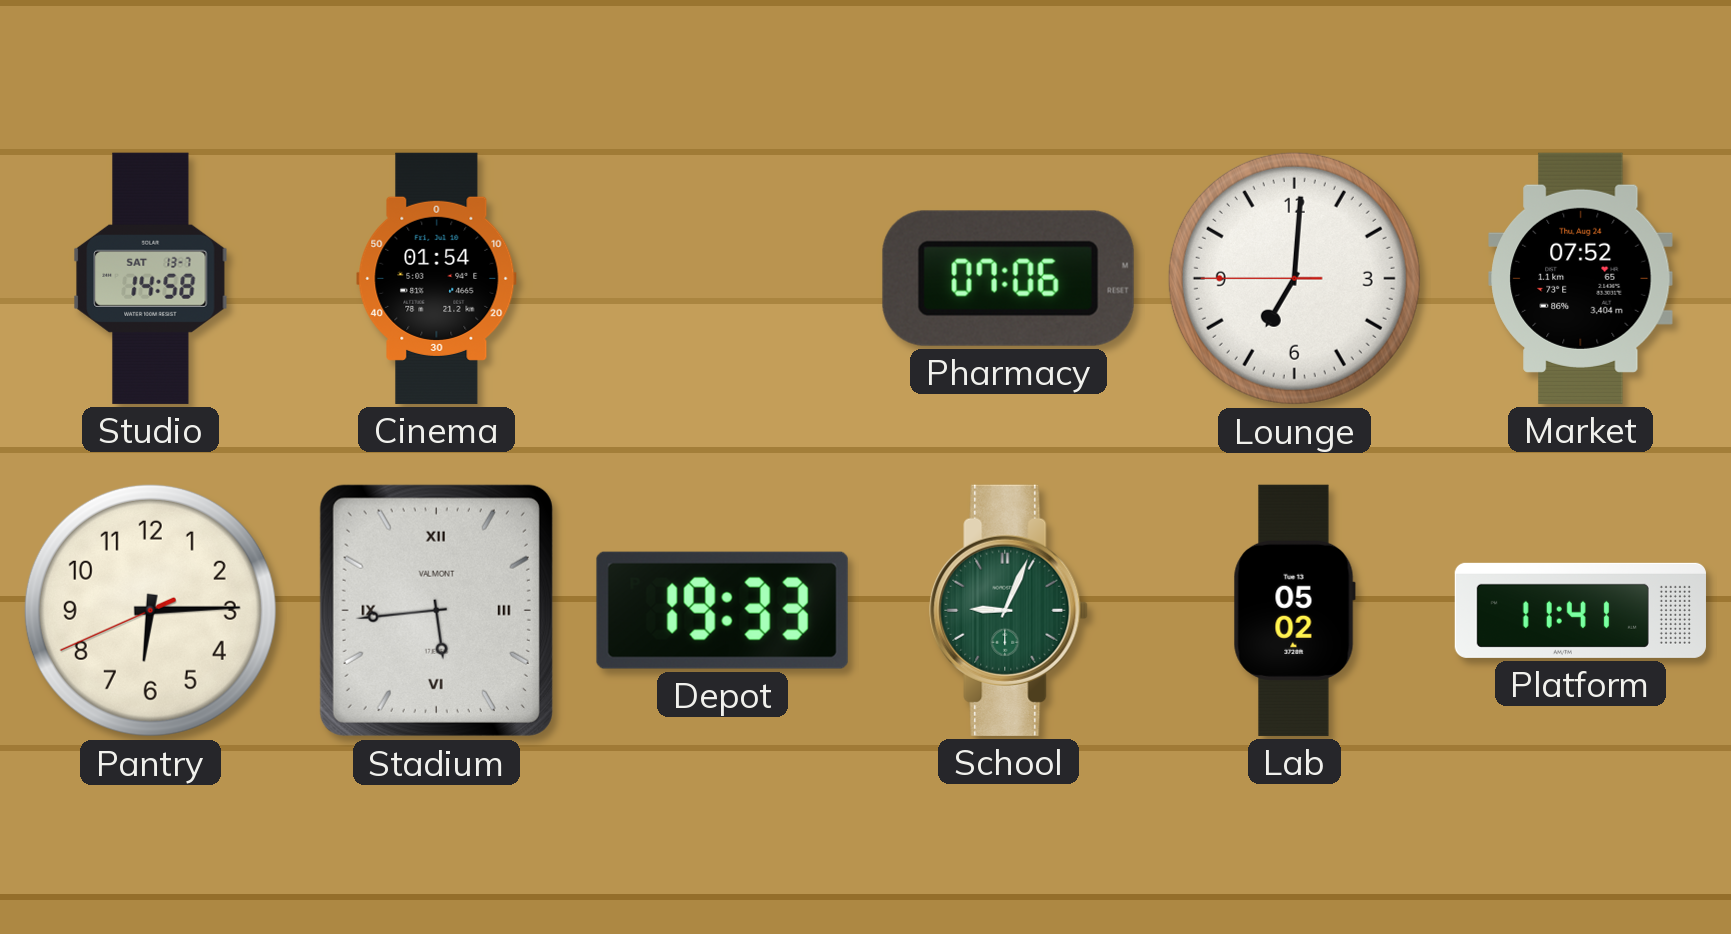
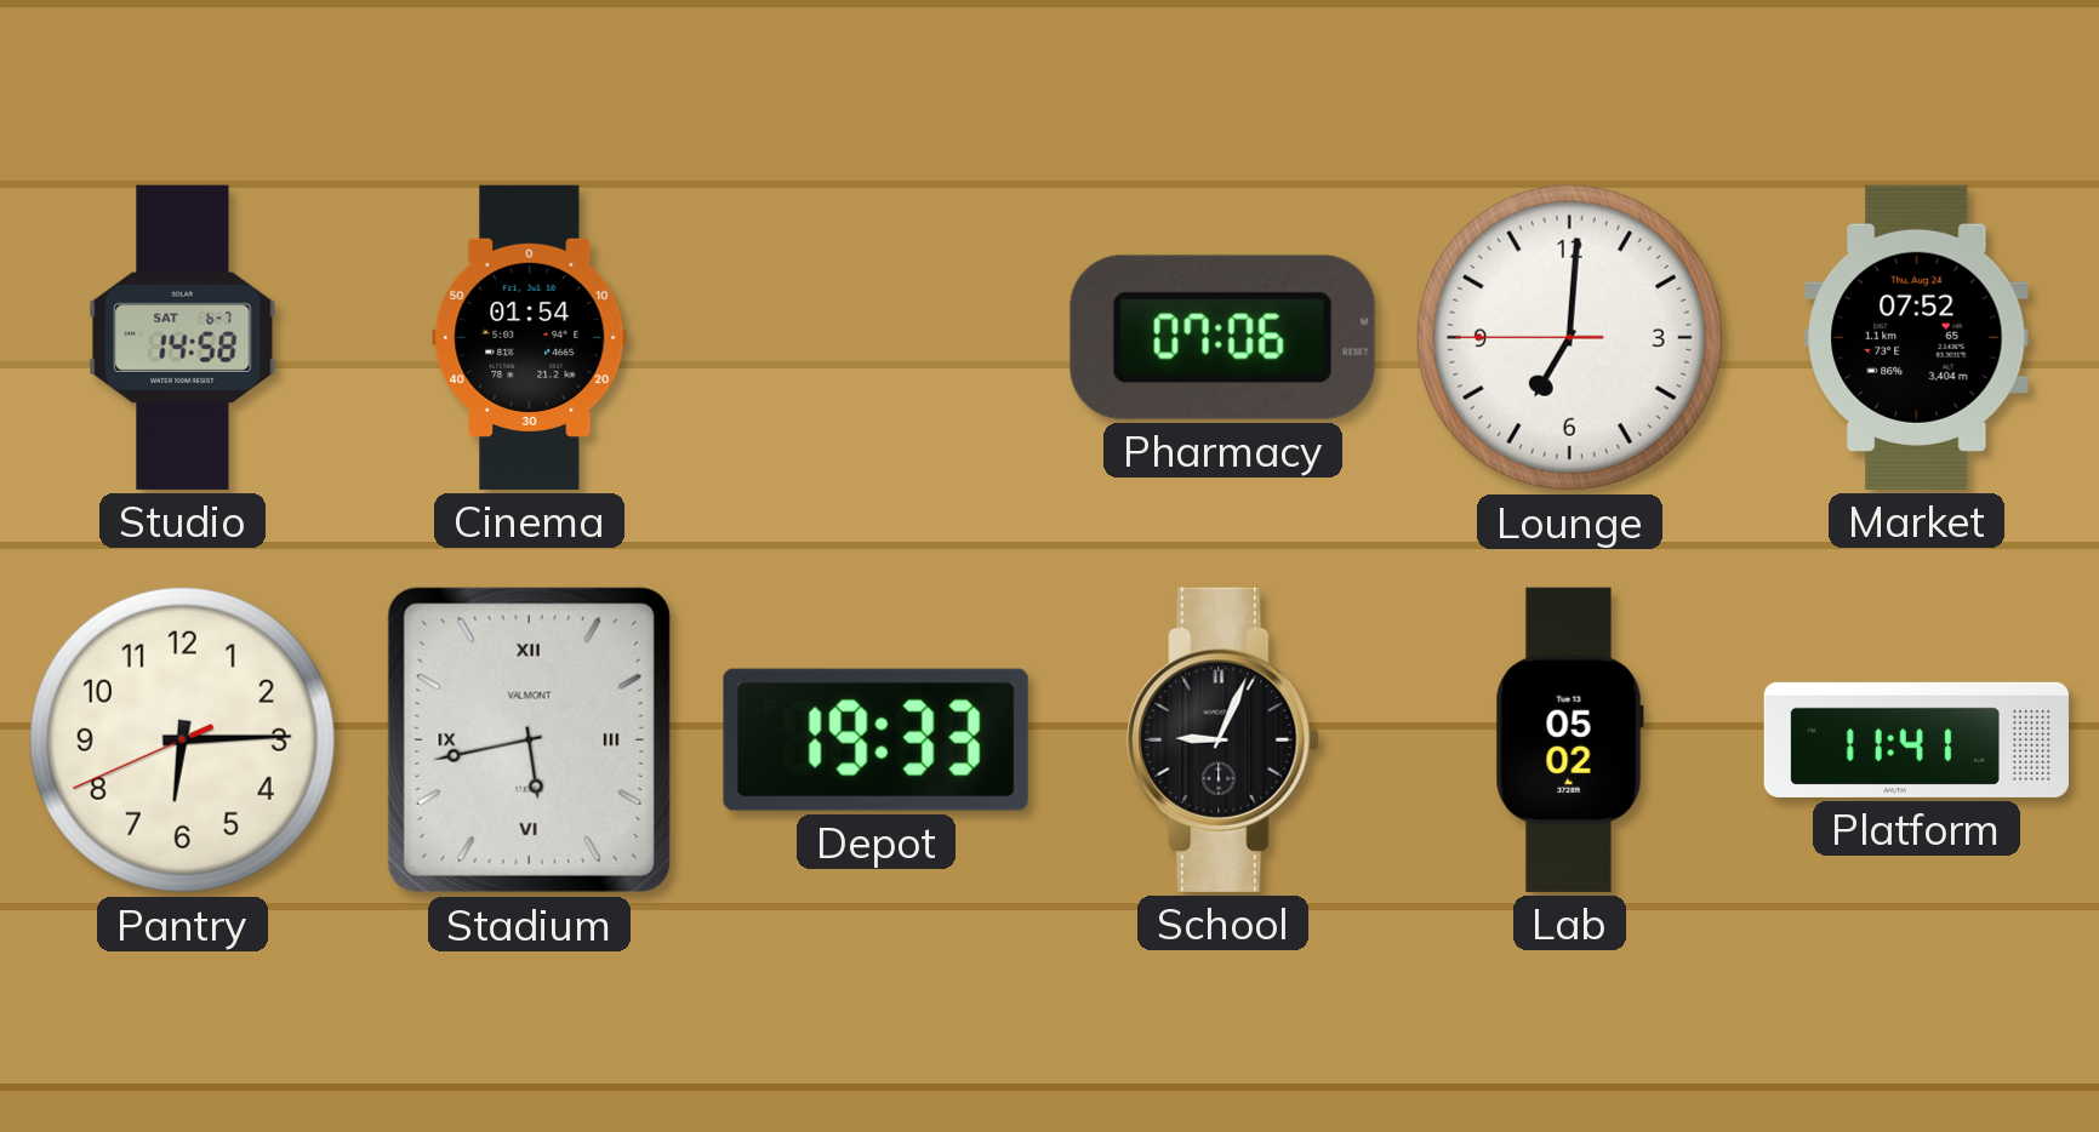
Studio date: SAT 13-7 -> SAT 6-7
Stadium: 5:44 -> 5:43
School dial: green -> black
